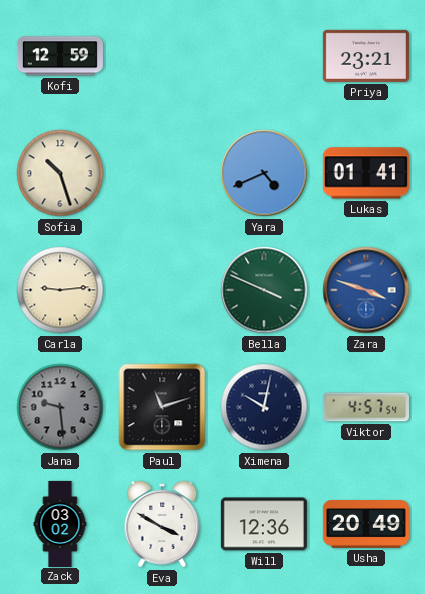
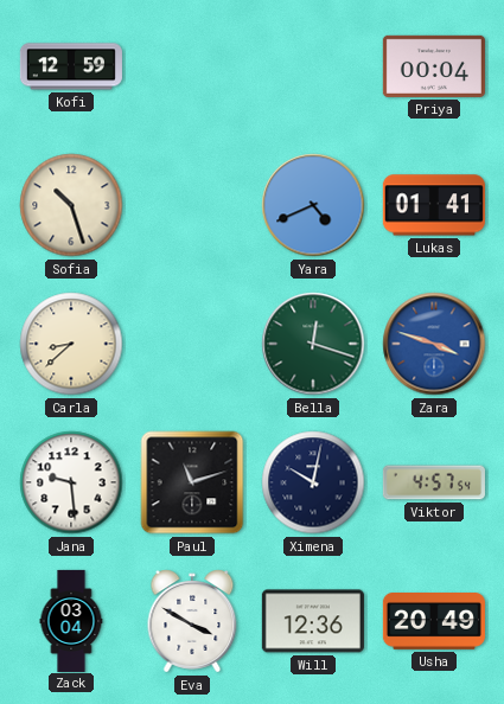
Priya: 23:21 -> 00:04
Carla: 9:14 -> 8:38
Bella: 3:49 -> 12:18
Jana dial: grey -> white
Zack: 03:02 -> 03:04
